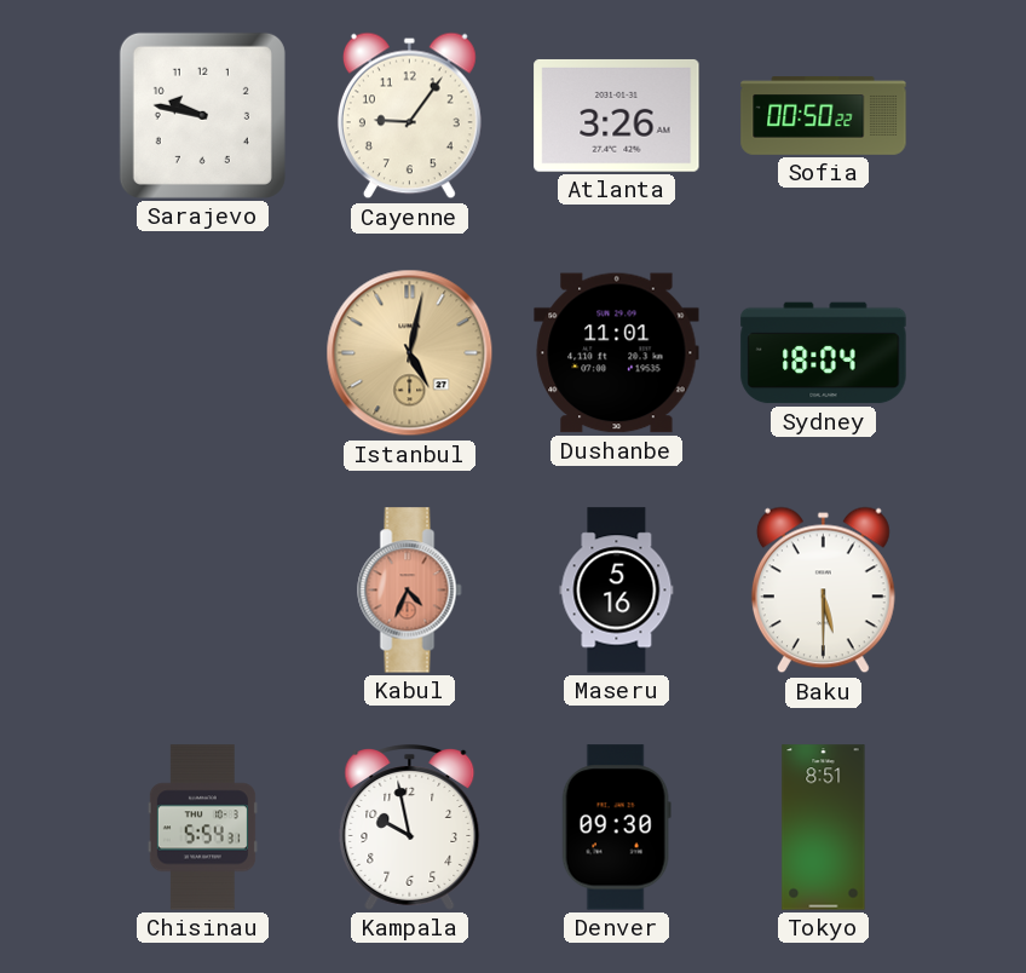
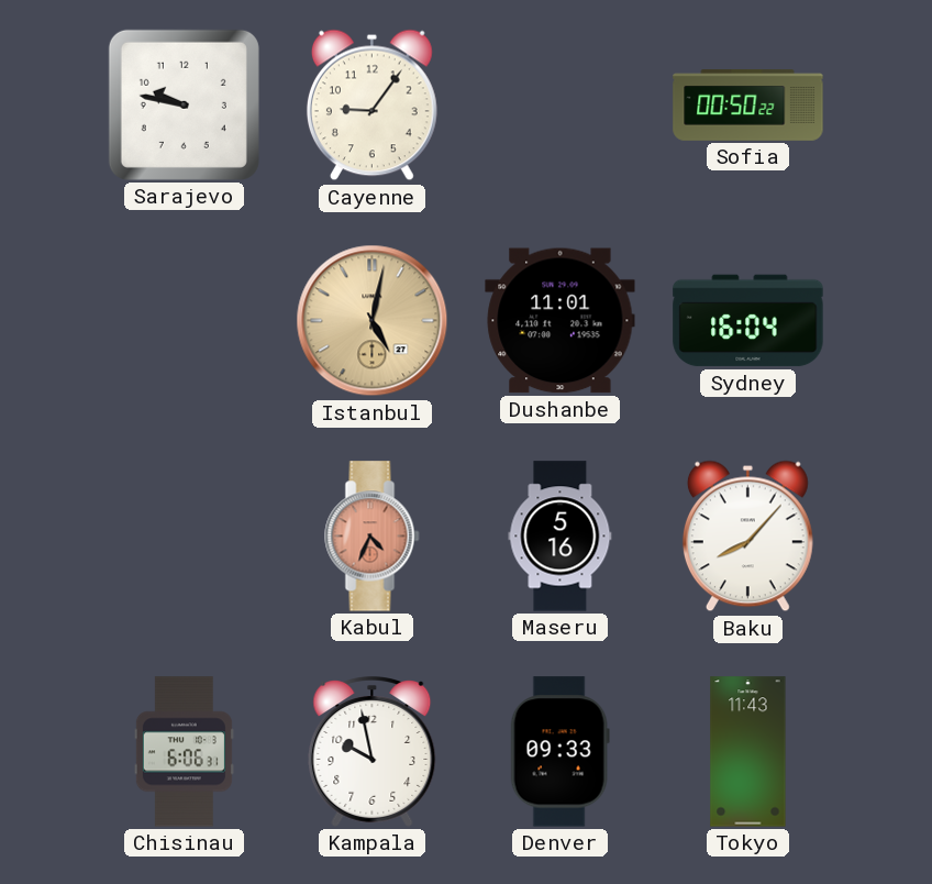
Atlanta: 3:26 -> none
Sydney: 18:04 -> 16:04
Baku: 5:30 -> 8:07
Chisinau: 5:54 -> 6:06
Denver: 09:30 -> 09:33
Tokyo: 8:51 -> 11:43
